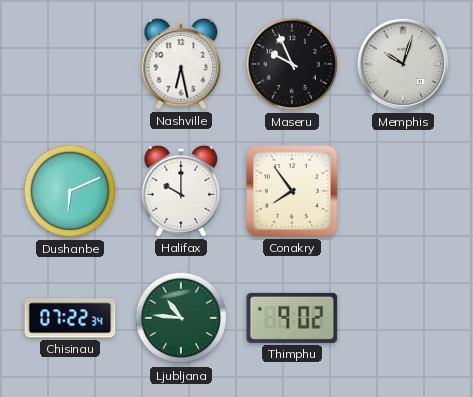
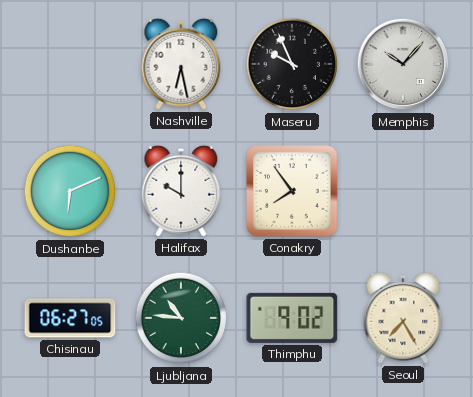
Memphis: 10:03 -> 10:07
Chisinau: 07:22 -> 06:27
Seoul: none -> 7:25
